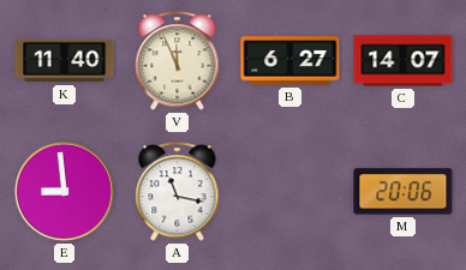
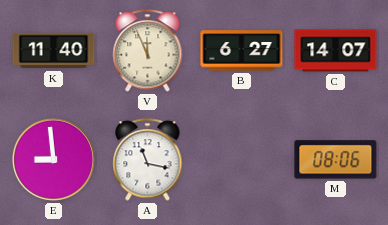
M: 20:06 -> 08:06
